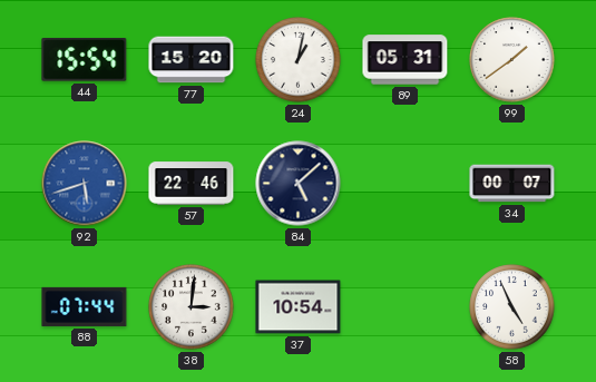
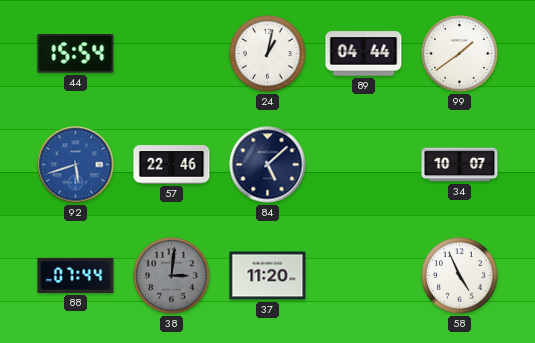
77: 15:20 -> none
89: 05:31 -> 04:44
34: 00:07 -> 10:07
38 dial: white -> grey
37: 10:54 -> 11:20
